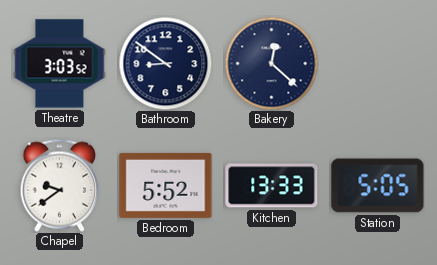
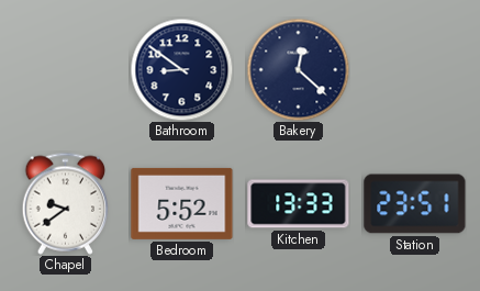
Theatre: 3:03 -> none
Station: 5:05 -> 23:51
